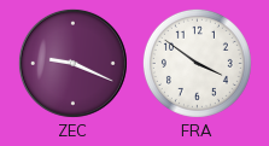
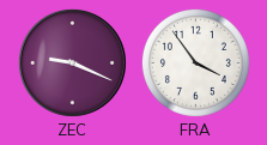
FRA: 3:51 -> 3:54
